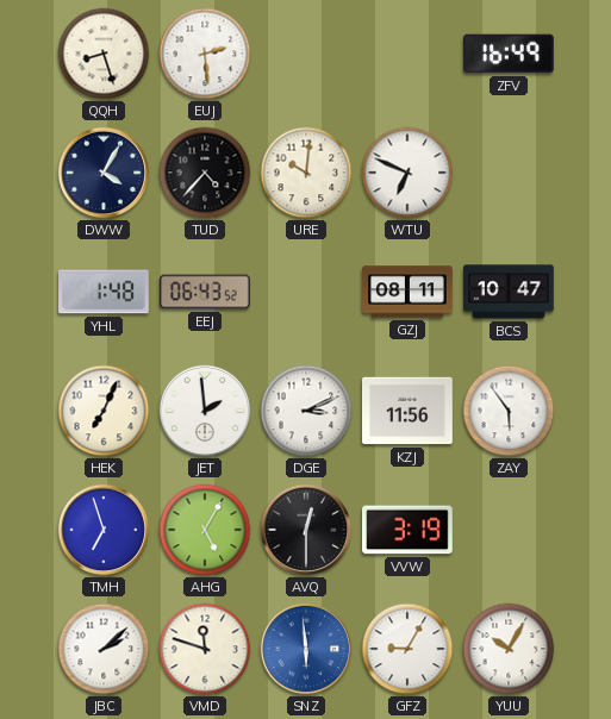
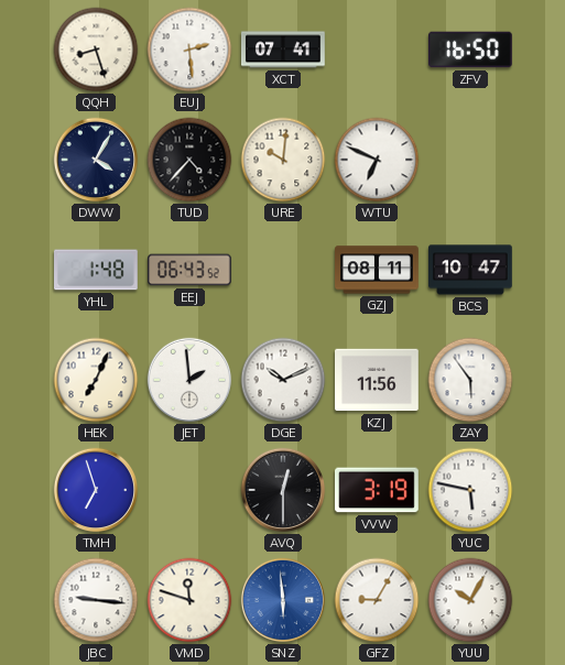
XCT: none -> 07:41
ZFV: 16:49 -> 16:50
DGE: 3:11 -> 10:11
AHG: 5:05 -> none
YUC: none -> 5:47
JBC: 2:08 -> 9:16
